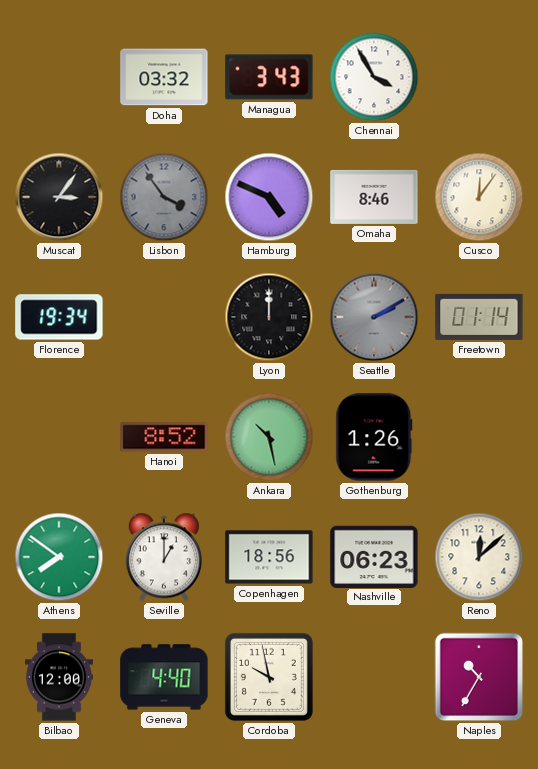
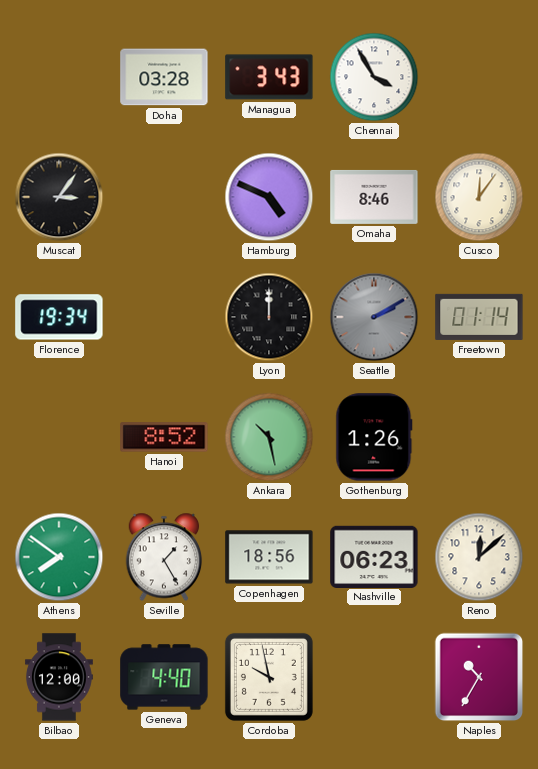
Doha: 03:32 -> 03:28
Lisbon: 3:54 -> none
Seville: 1:00 -> 1:25
